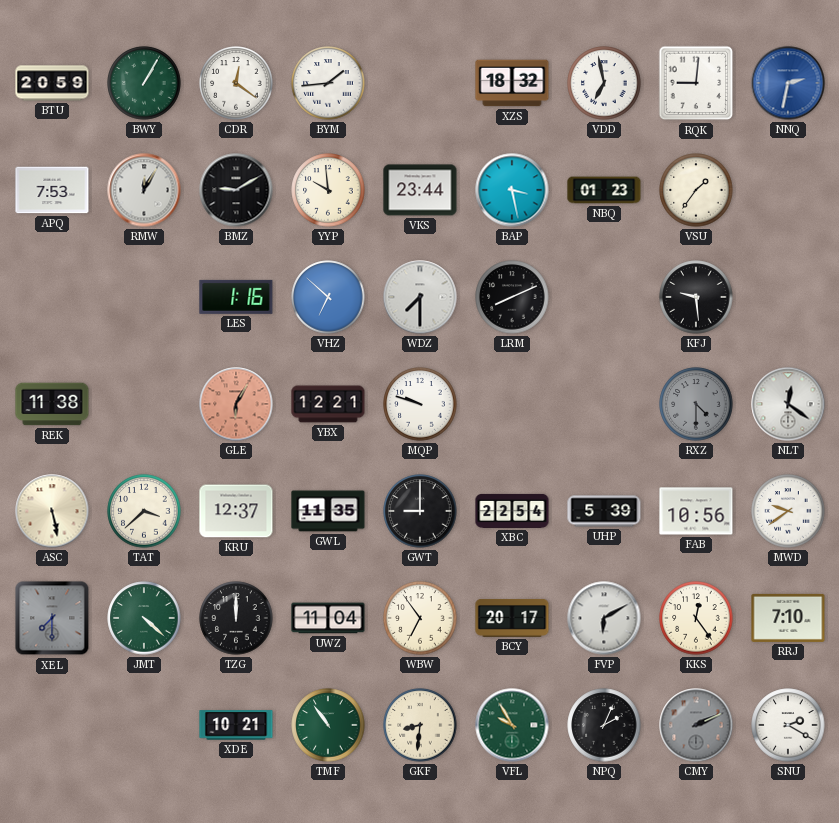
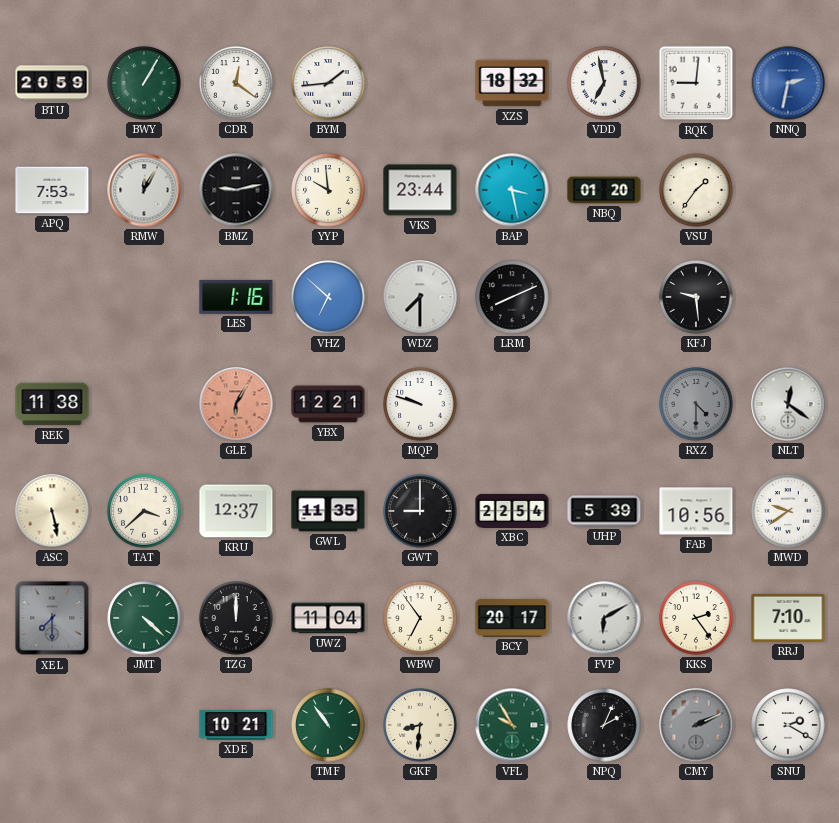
BMZ: 9:10 -> 9:13
NBQ: 01:23 -> 01:20
KKS: 12:24 -> 2:24
